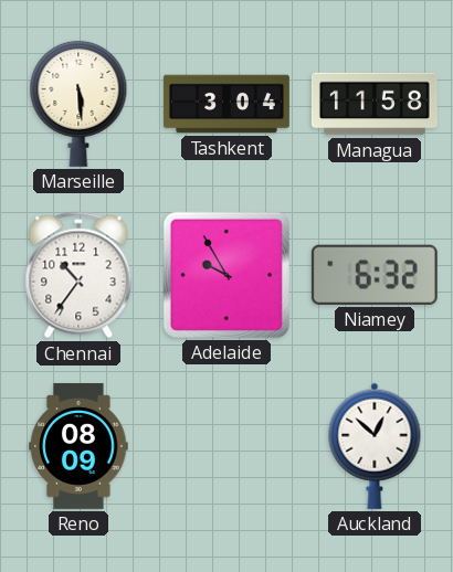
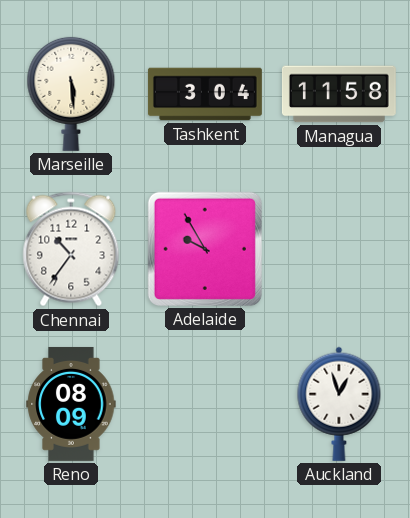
Niamey: 6:32 -> none
Auckland: 12:52 -> 12:57
